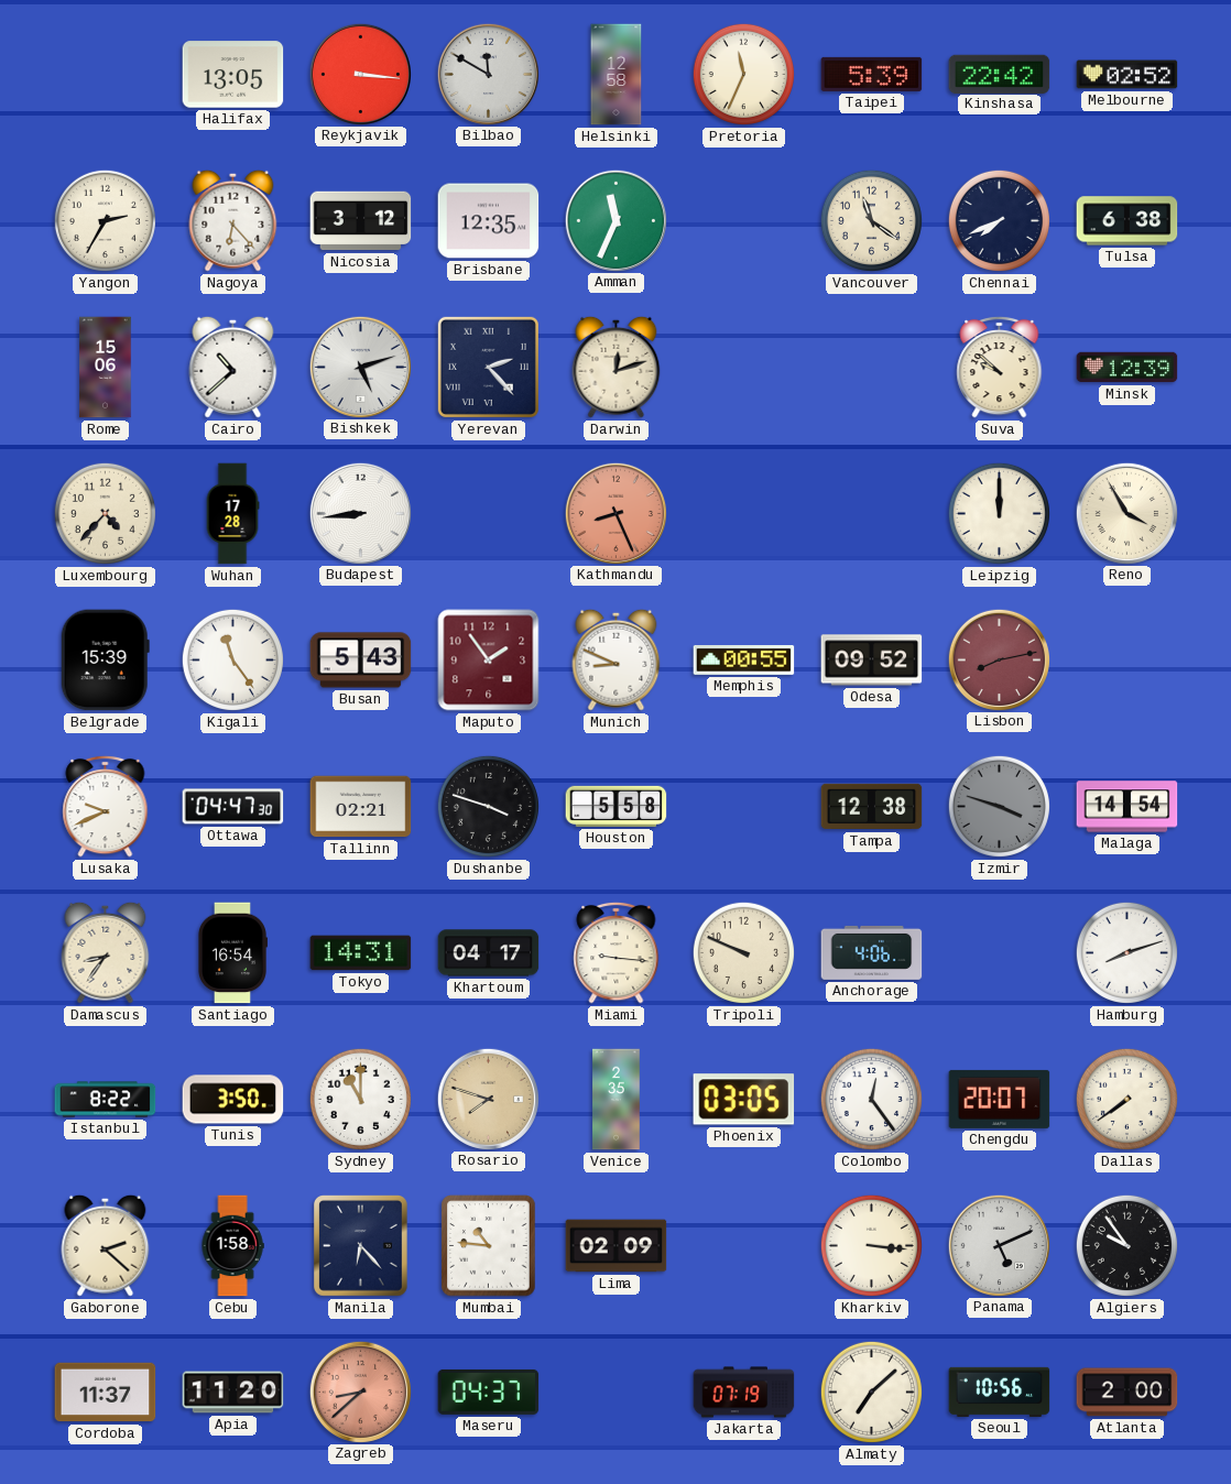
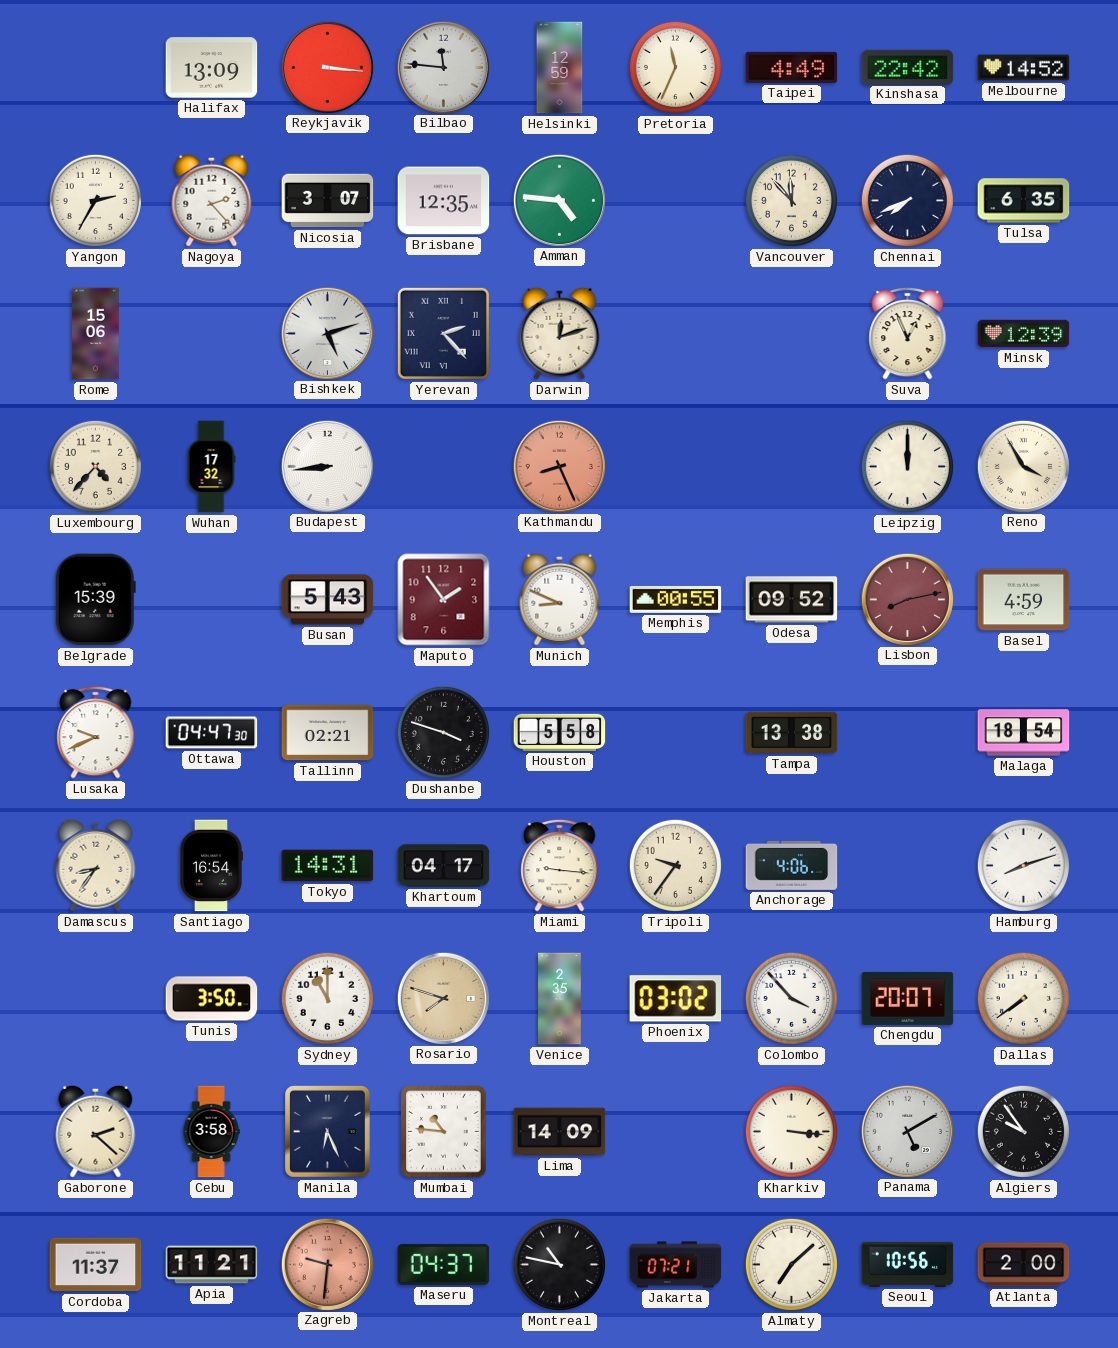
Halifax: 13:05 -> 13:09
Bilbao: 11:50 -> 11:46
Helsinki: 12:58 -> 12:59
Taipei: 5:39 -> 4:49
Melbourne: 02:52 -> 14:52
Nagoya: 6:23 -> 2:23
Nicosia: 3:12 -> 3:07
Amman: 11:34 -> 4:46
Vancouver: 11:21 -> 11:53
Tulsa: 6:38 -> 6:35
Cairo: 10:38 -> none
Suva: 9:52 -> 12:56
Wuhan: 17:28 -> 17:32
Kigali: 11:24 -> none
Basel: none -> 4:59
Tampa: 12:38 -> 13:38
Izmir: 3:48 -> none
Malaga: 14:54 -> 18:54
Tripoli: 9:49 -> 9:36
Istanbul: 8:22 -> none
Phoenix: 03:05 -> 03:02
Colombo: 12:24 -> 3:53
Cebu: 1:58 -> 3:58
Manila: 6:23 -> 6:26
Lima: 02:09 -> 14:09
Panama: 5:11 -> 5:10
Apia: 11:20 -> 11:21
Zagreb: 8:38 -> 9:31
Montreal: none -> 10:47
Jakarta: 07:19 -> 07:21
